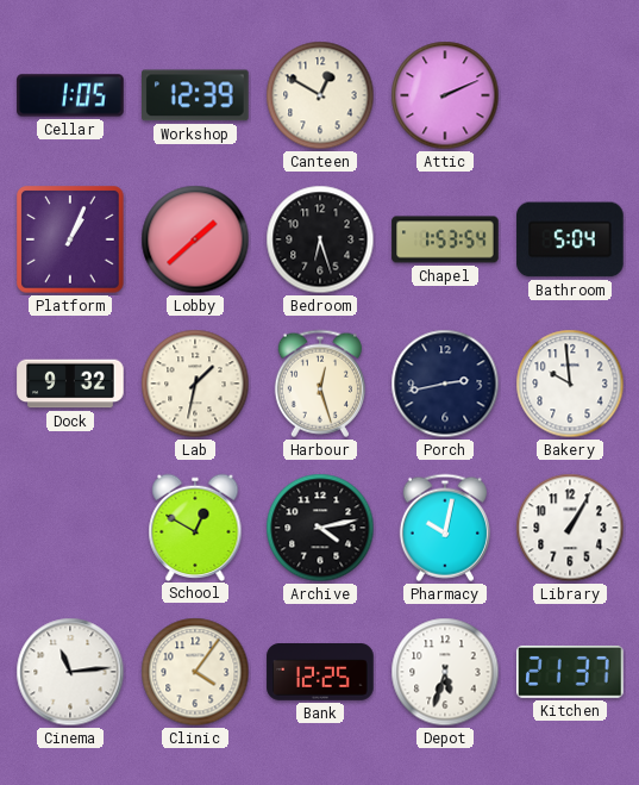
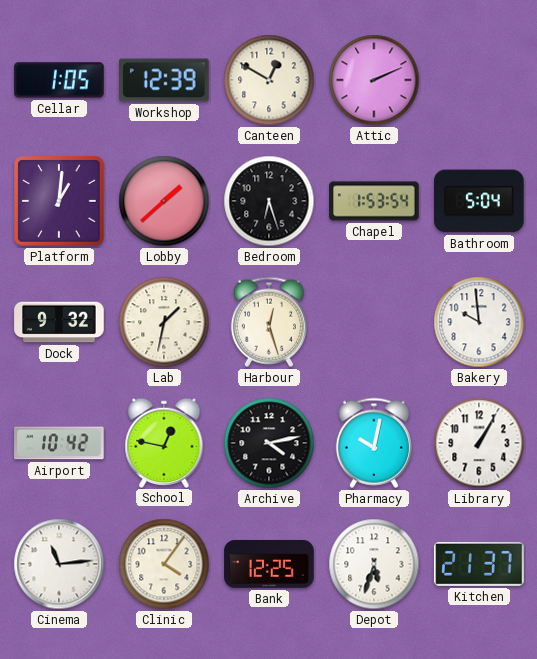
Platform: 1:04 -> 1:01
Porch: 2:43 -> none
Airport: none -> 10:42
School: 12:50 -> 12:47
